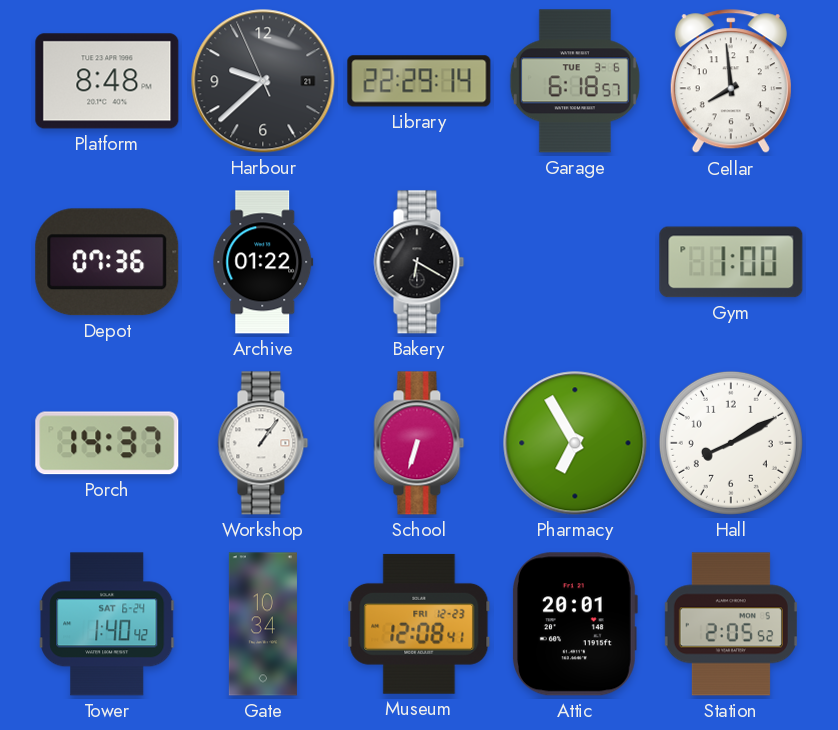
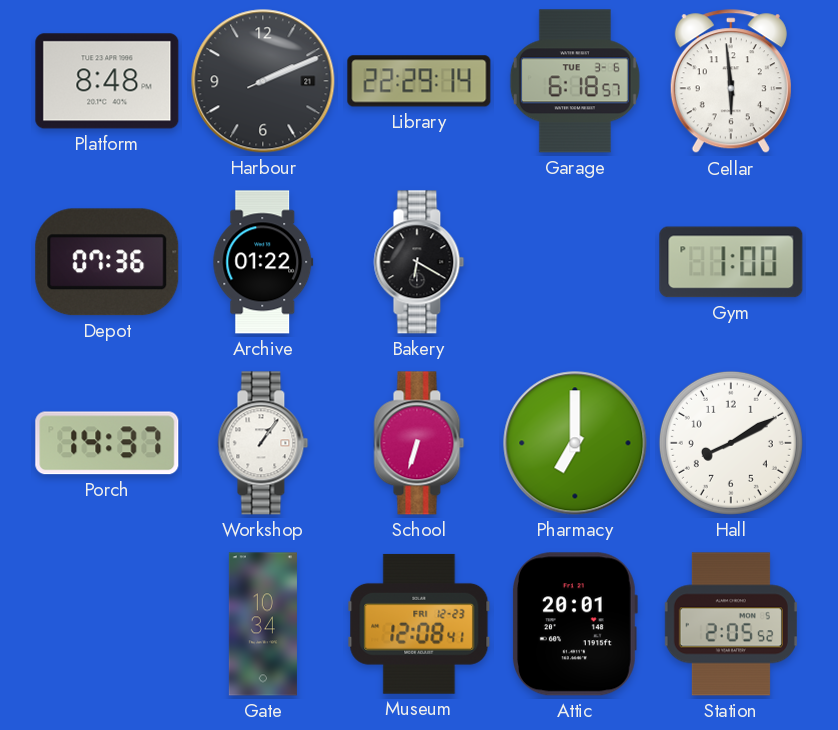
Harbour: 9:37 -> 2:11
Cellar: 7:59 -> 5:59
Pharmacy: 6:55 -> 7:00
Tower: 1:40 -> none
